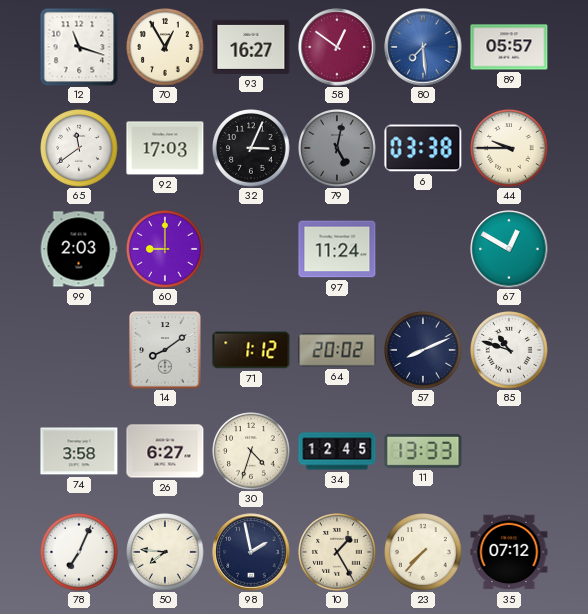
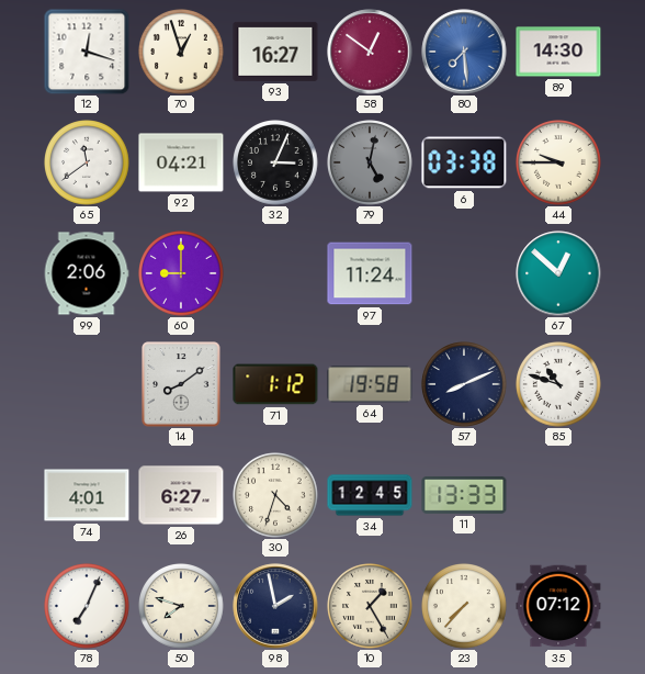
12: 11:18 -> 12:18
70: 12:55 -> 12:57
89: 05:57 -> 14:30
92: 17:03 -> 04:21
99: 2:03 -> 2:06
67: 12:50 -> 12:52
64: 20:02 -> 19:58
74: 3:58 -> 4:01
50: 7:46 -> 7:48
